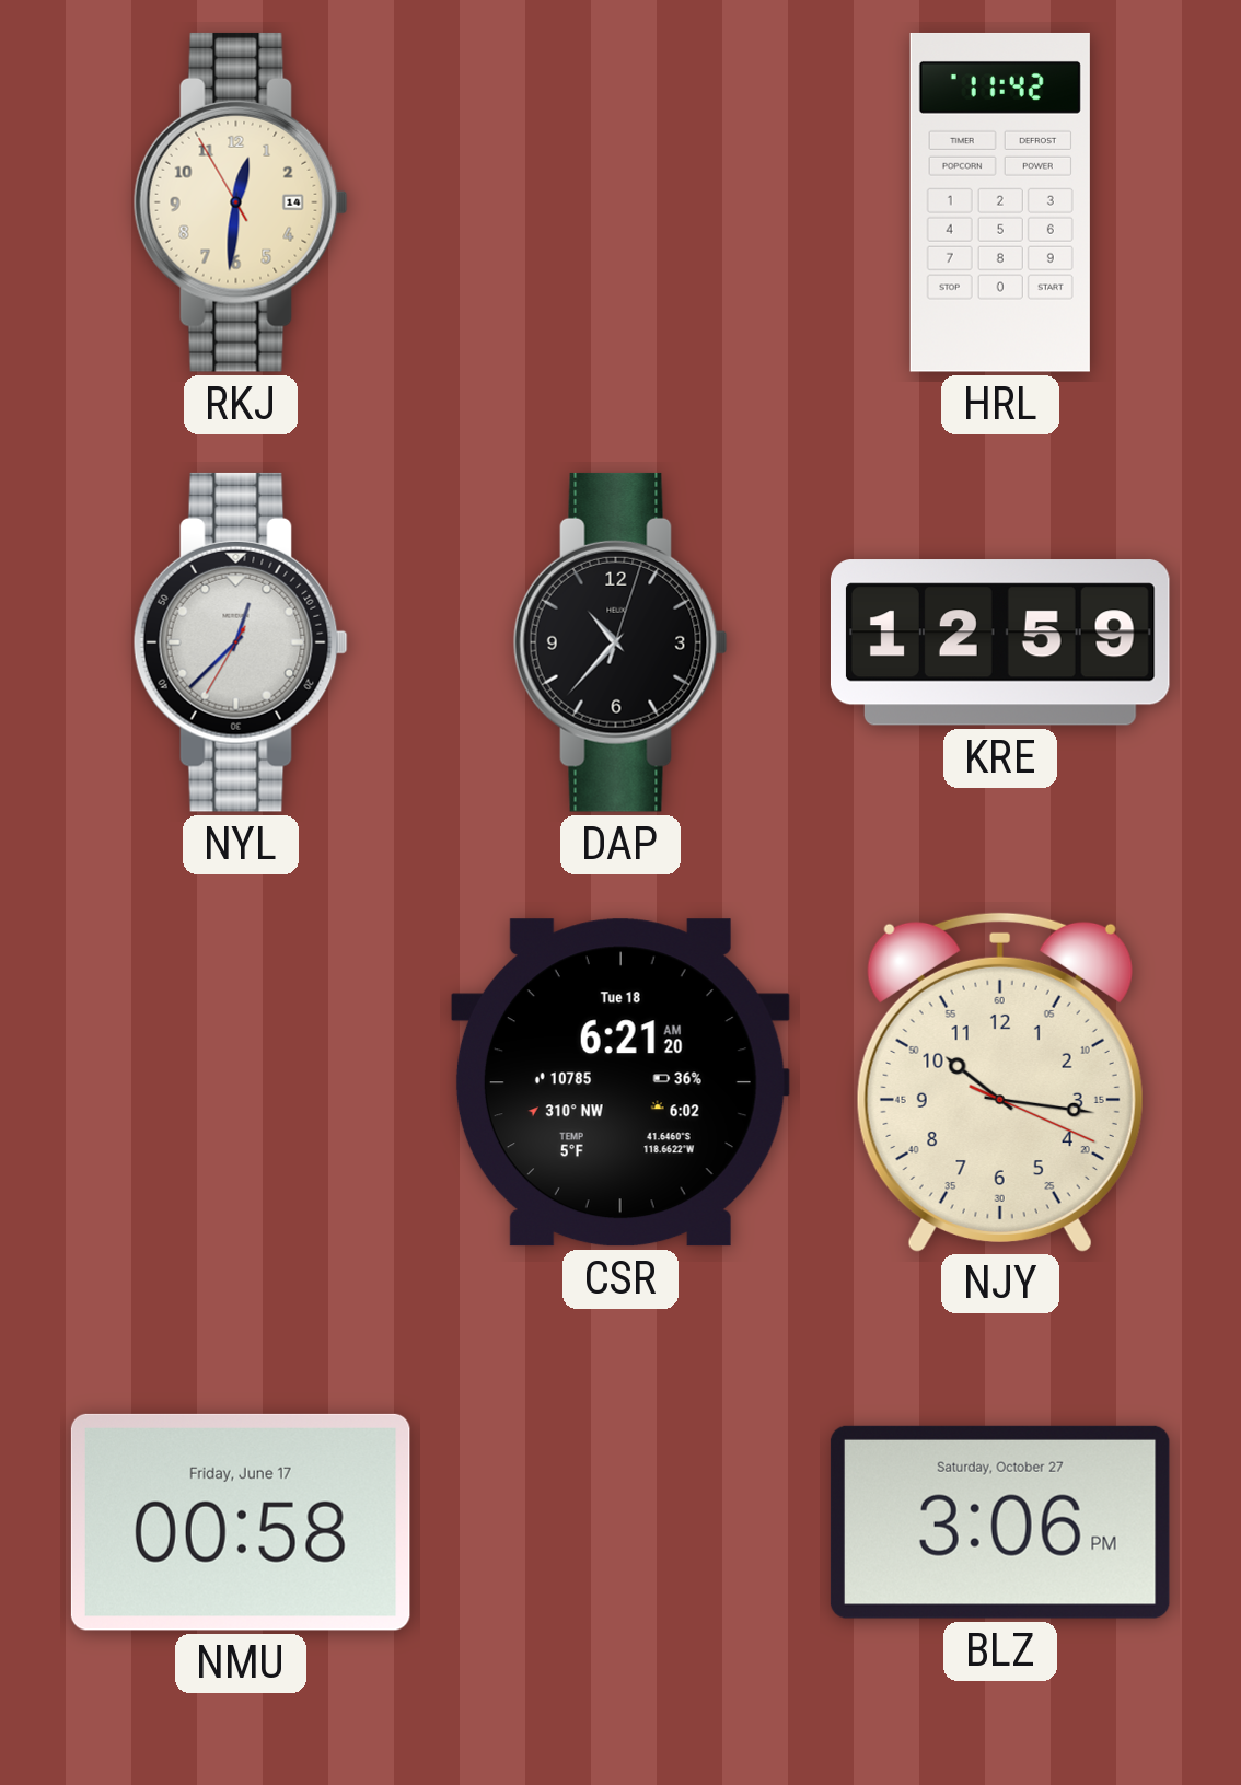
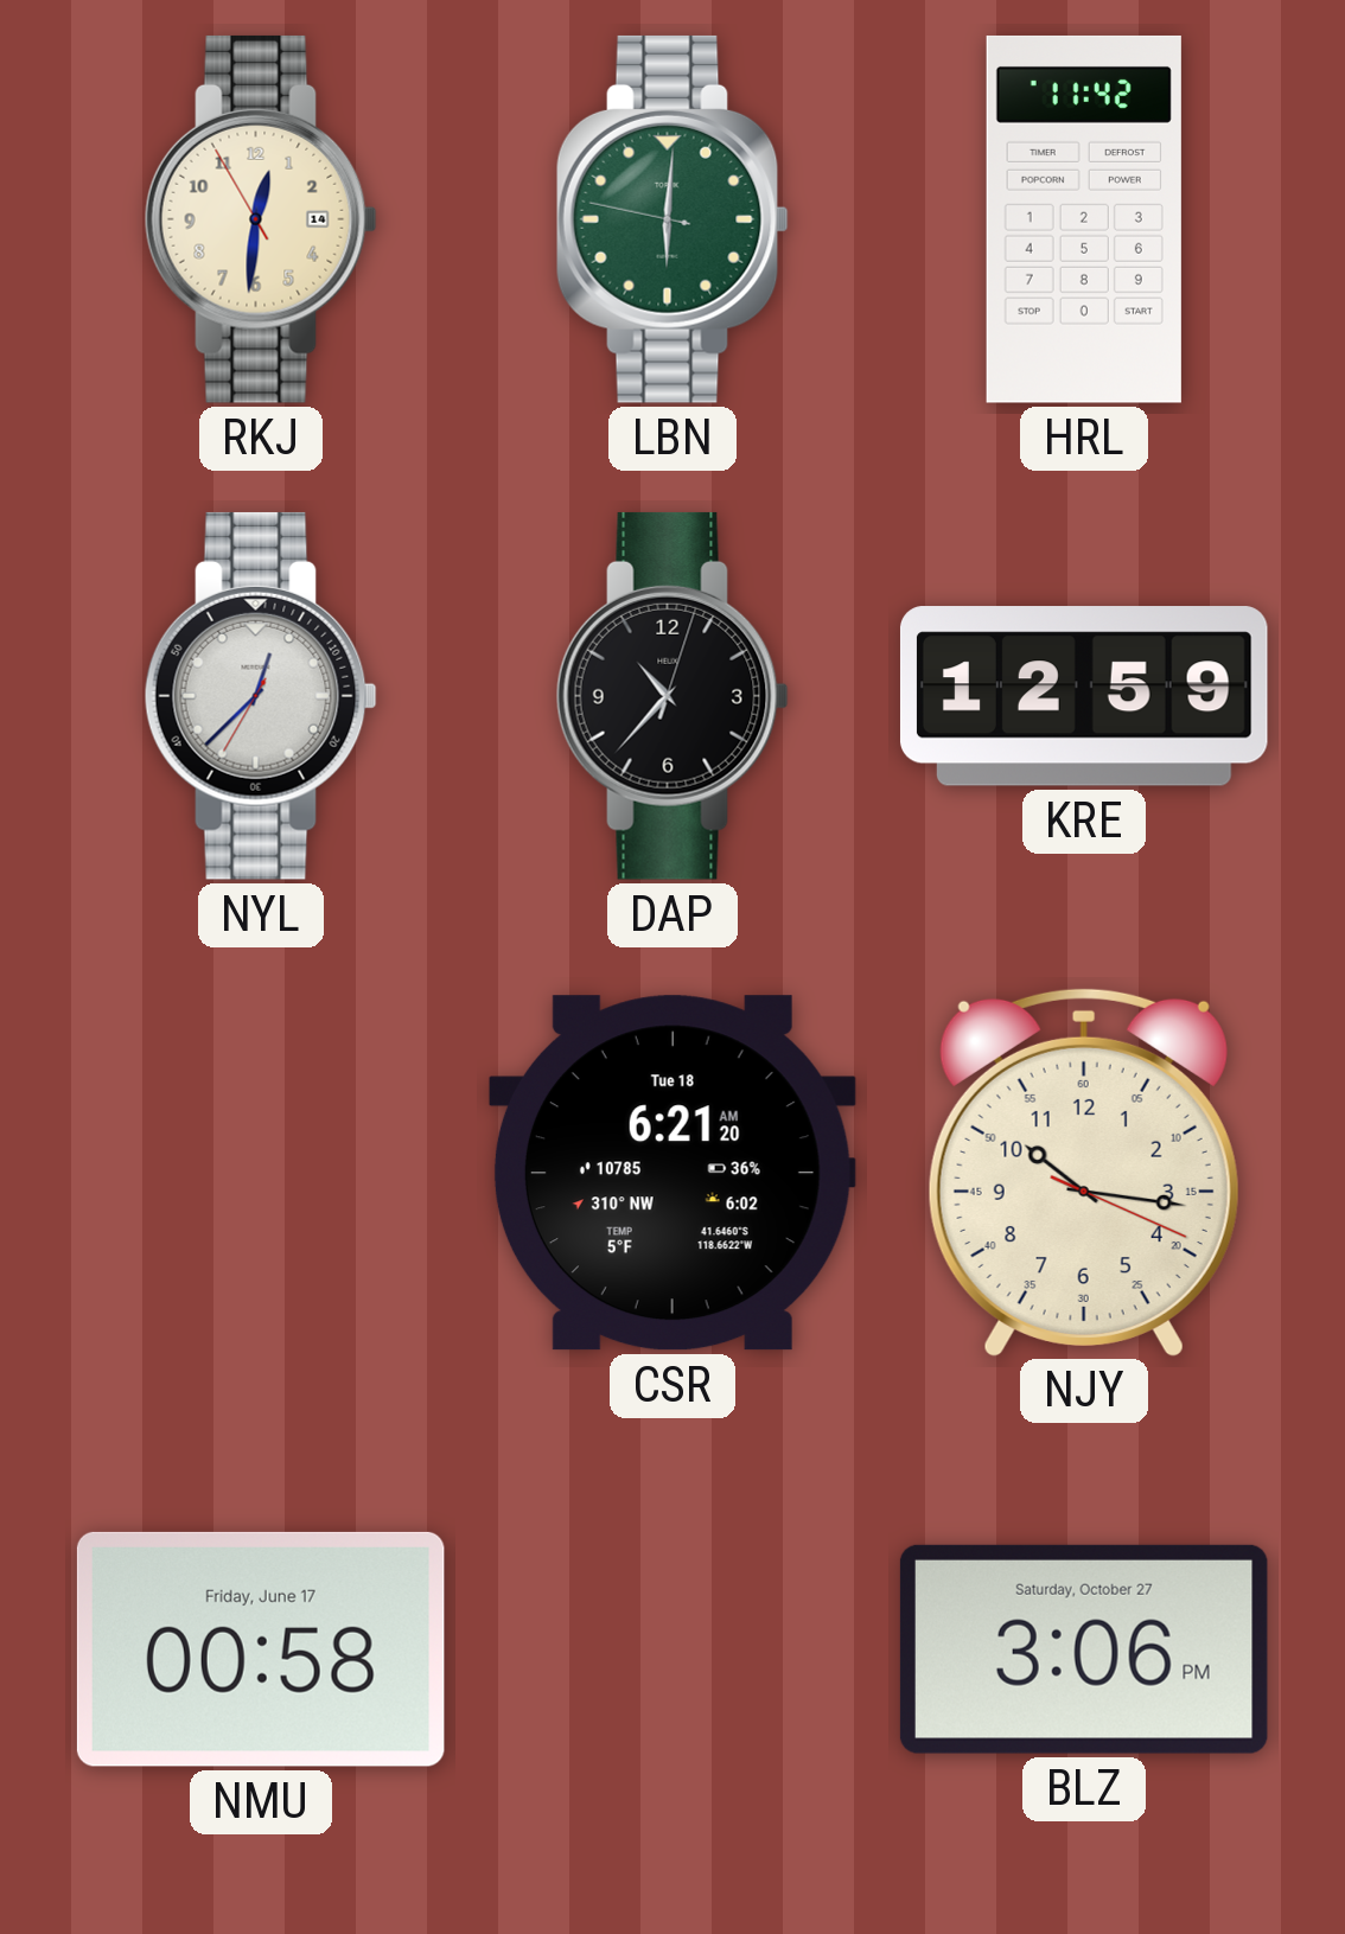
LBN: none -> 6:00
